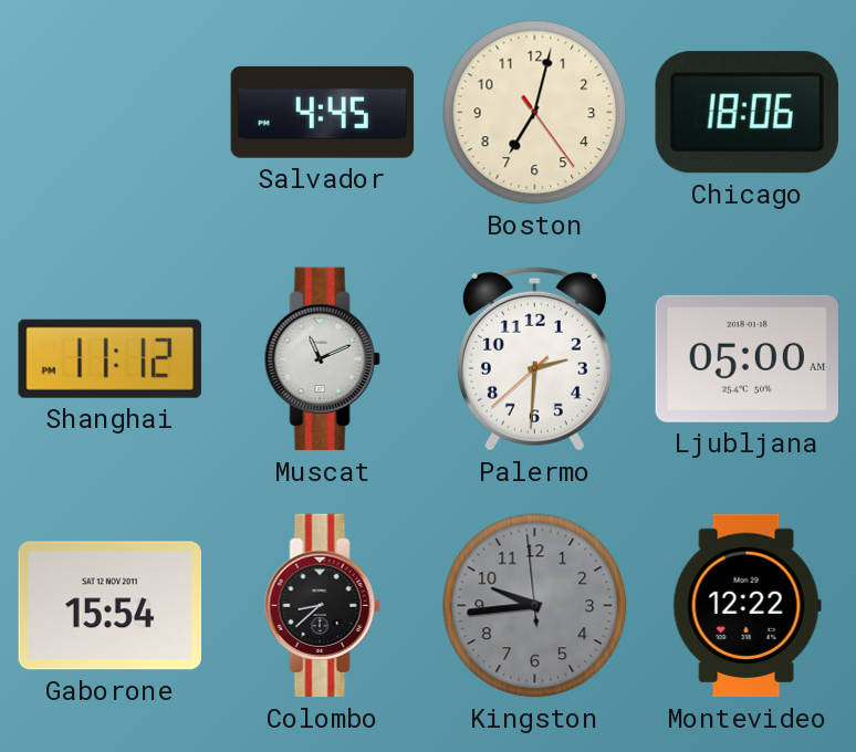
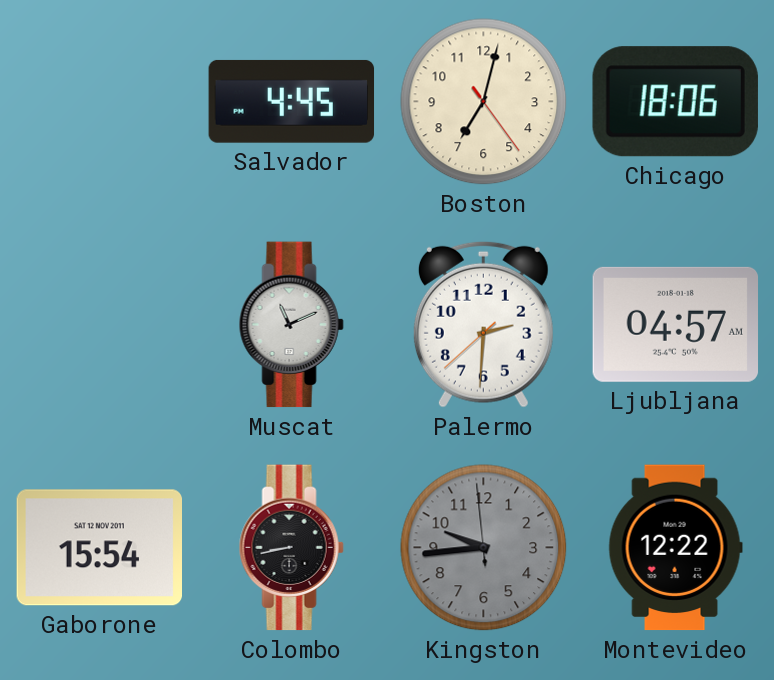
Shanghai: 11:12 -> none
Ljubljana: 05:00 -> 04:57
Colombo: 8:38 -> 8:43
